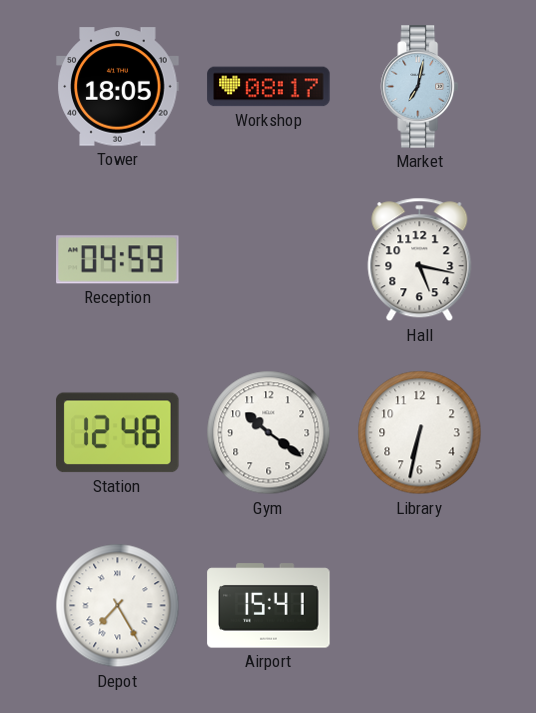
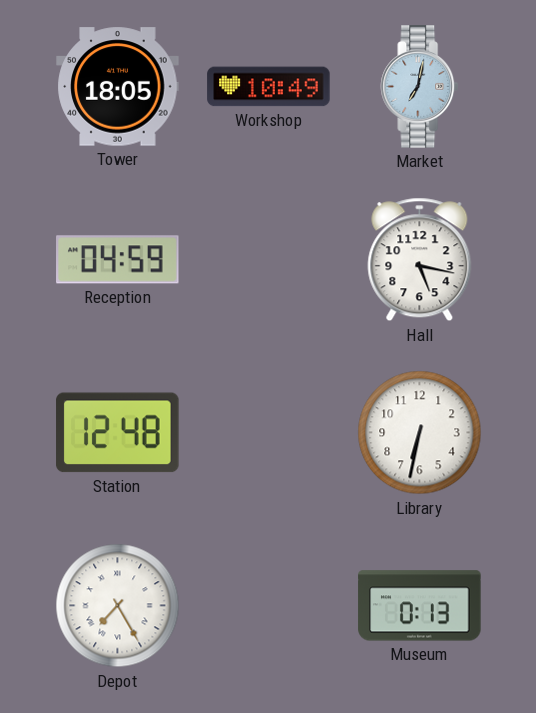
Workshop: 08:17 -> 10:49
Gym: 10:21 -> none
Airport: 15:41 -> none
Museum: none -> 0:13
